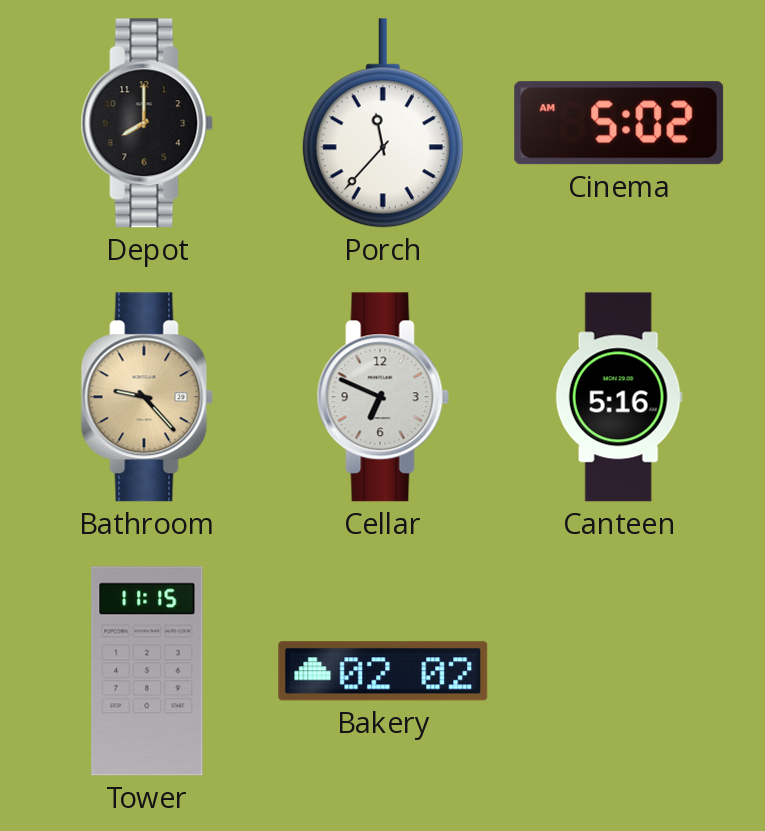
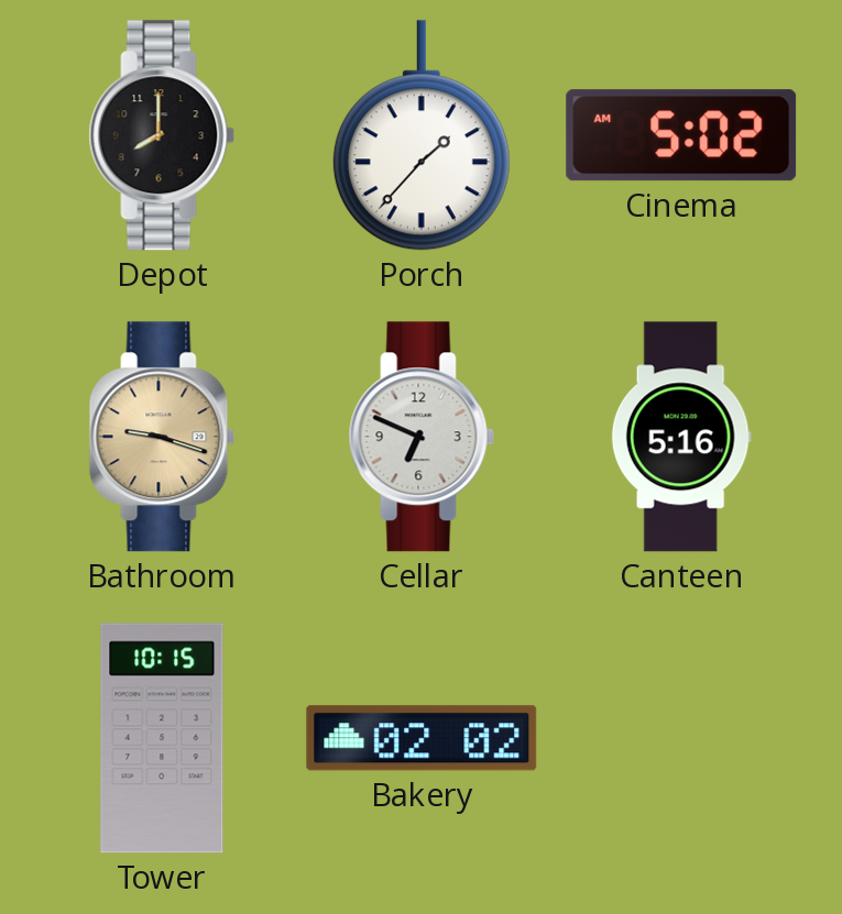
Porch: 11:37 -> 1:37
Bathroom: 9:23 -> 9:18
Tower: 11:15 -> 10:15
